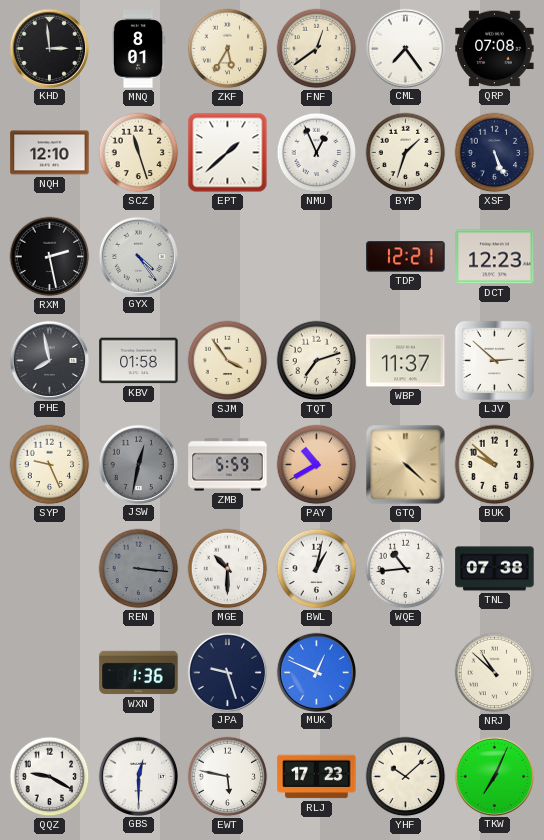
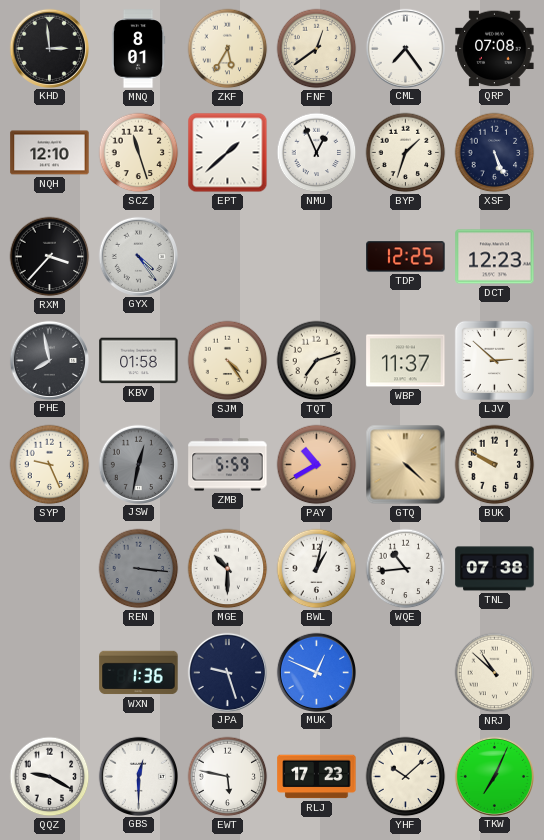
RXM: 2:28 -> 3:37
TDP: 12:21 -> 12:25
SJM: 3:54 -> 4:24
BUK: 9:52 -> 9:50
